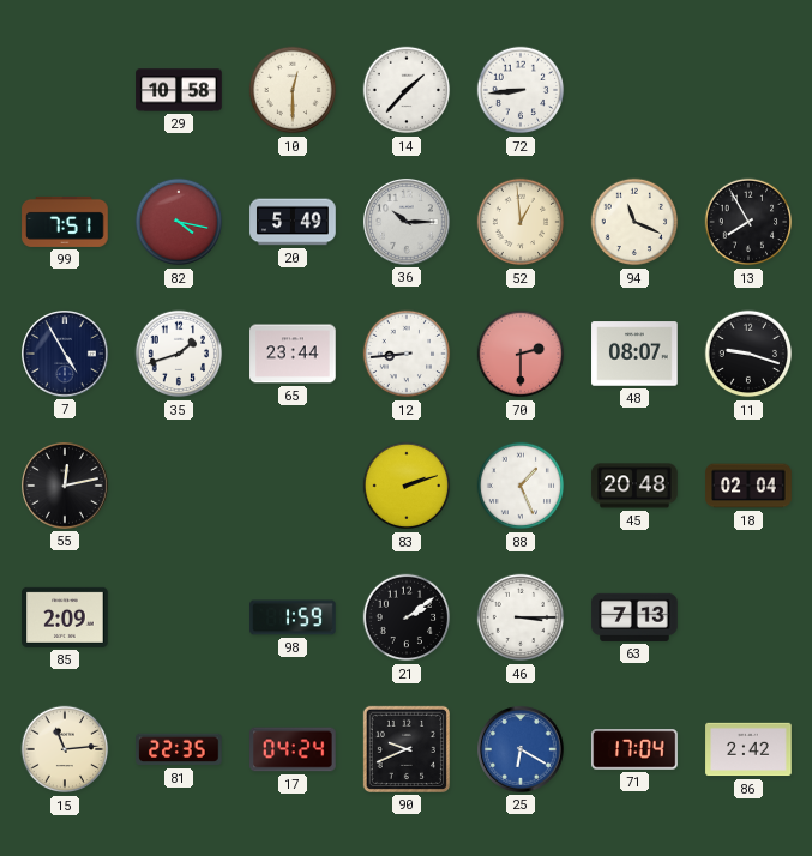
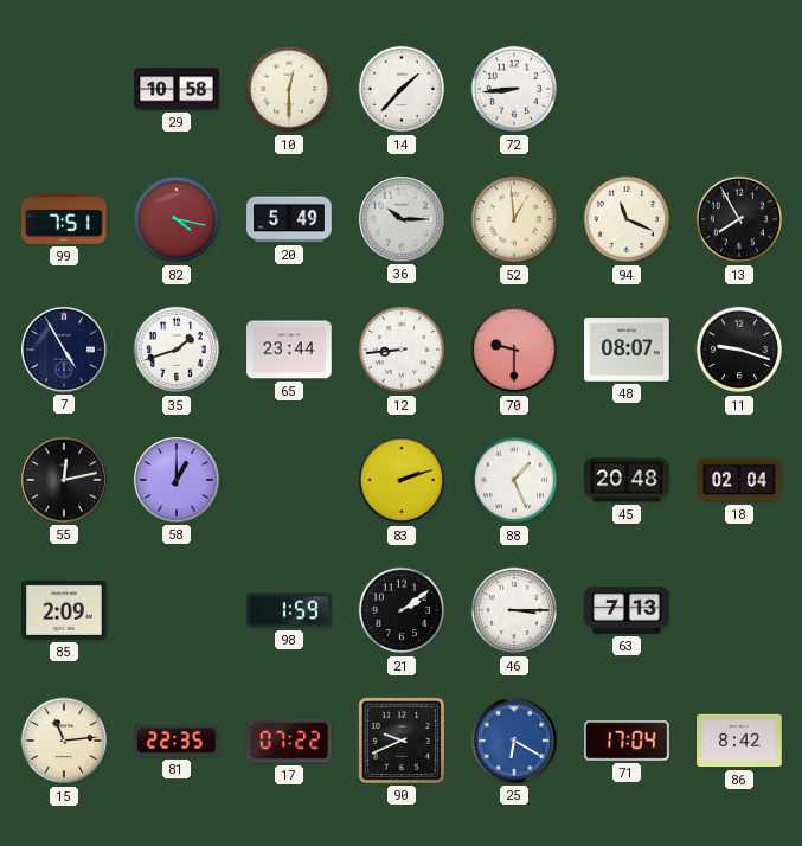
70: 2:30 -> 9:30
58: none -> 1:00
17: 04:24 -> 07:22
86: 2:42 -> 8:42
